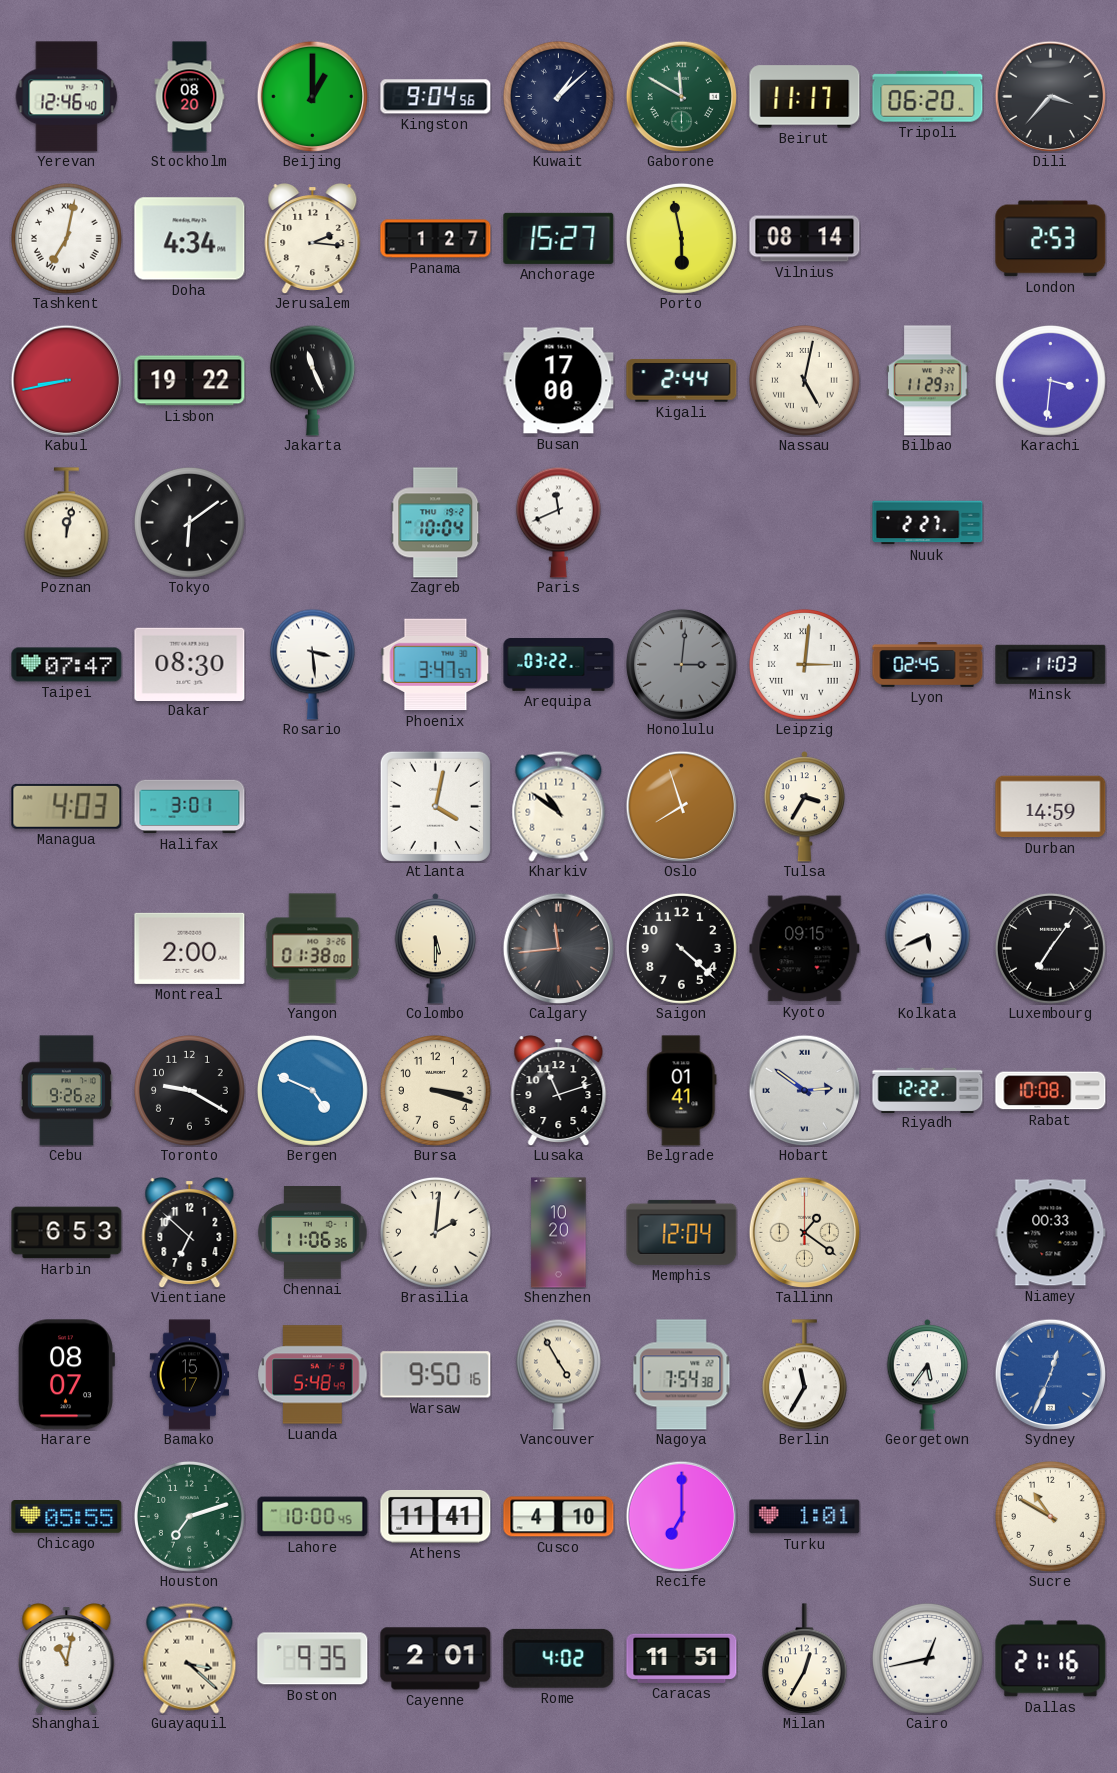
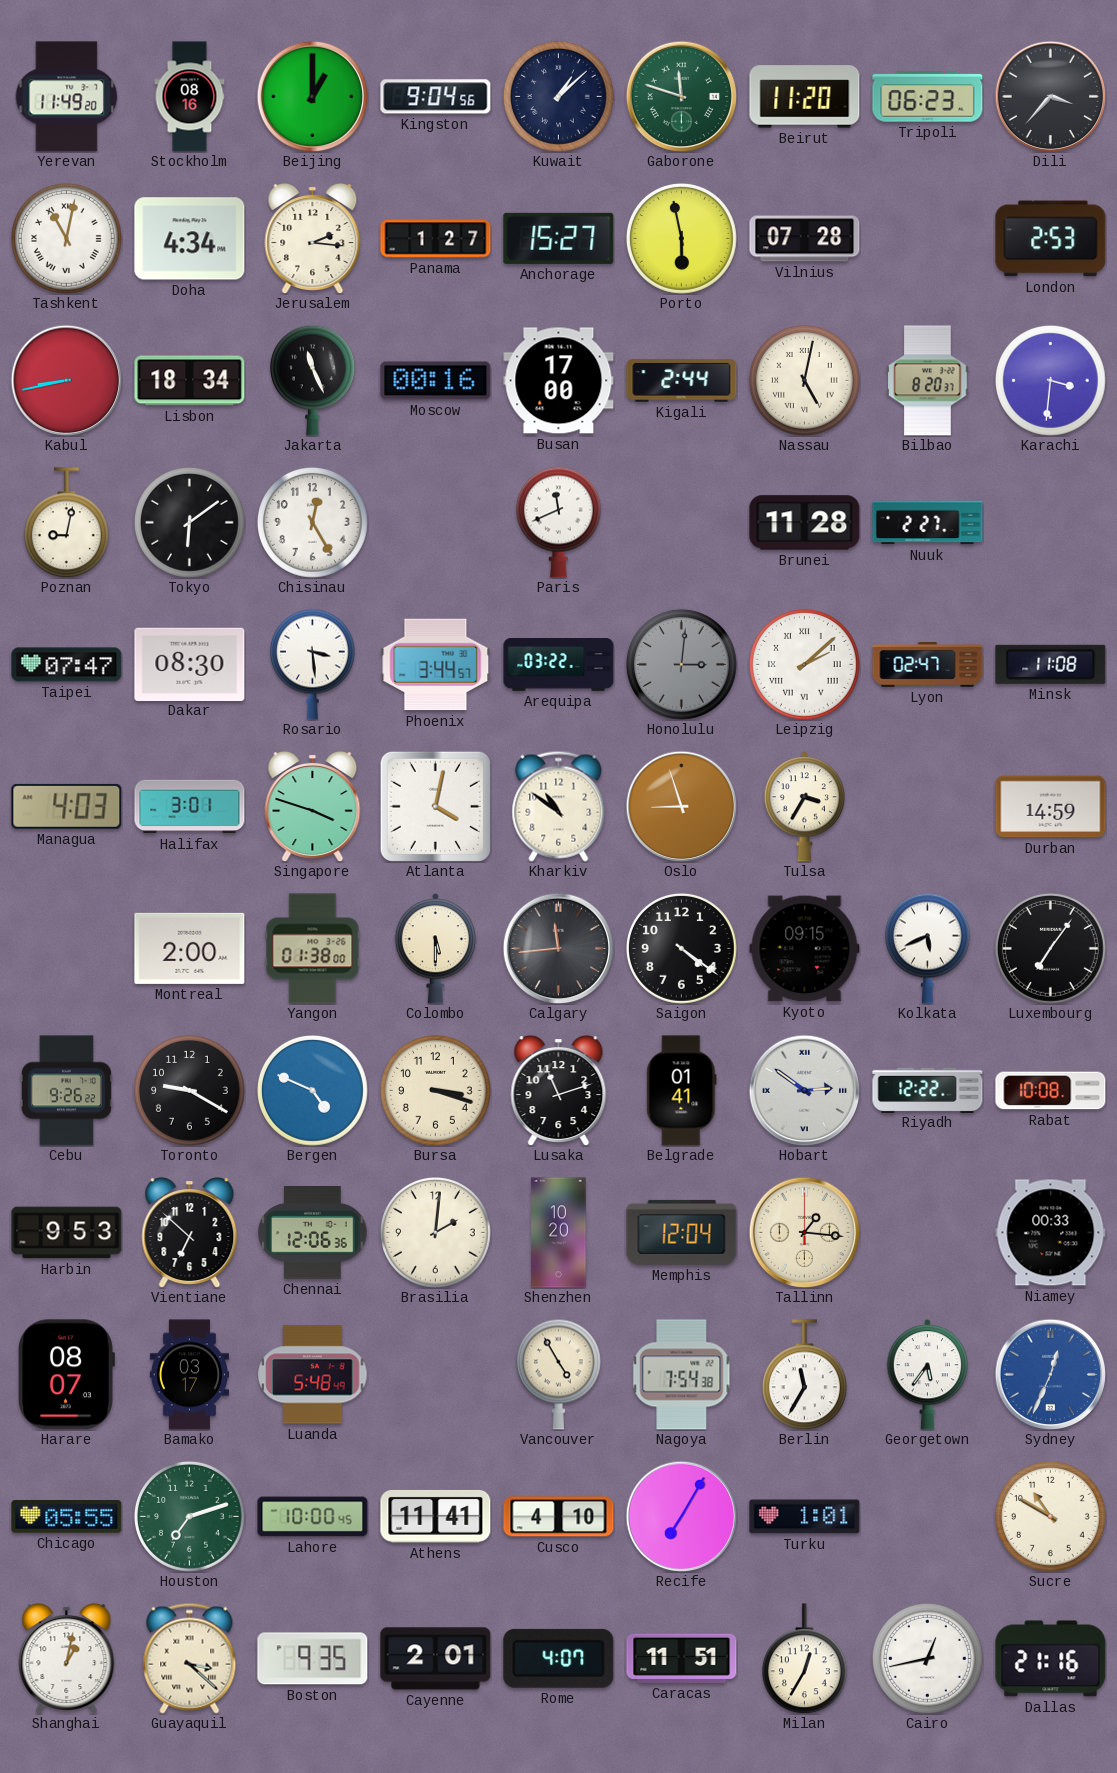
Yerevan: 12:46 -> 11:49
Stockholm: 08:20 -> 08:16
Gaborone: 11:50 -> 11:48
Beirut: 11:17 -> 11:20
Tripoli: 06:20 -> 06:23
Tashkent: 7:02 -> 11:02
Vilnius: 08:14 -> 07:28
Lisbon: 19:22 -> 18:34
Moscow: none -> 00:16
Bilbao: 11:29 -> 8:20
Poznan: 12:02 -> 9:02
Chisinau: none -> 12:25
Zagreb: 10:04 -> none
Brunei: none -> 11:28
Phoenix: 3:47 -> 3:44
Leipzig: 3:01 -> 2:08
Lyon: 02:45 -> 02:47
Minsk: 11:03 -> 11:08
Singapore: none -> 3:48
Oslo: 7:57 -> 8:57
Saigon: 4:22 -> 4:21
Harbin: 6:53 -> 9:53
Chennai: 11:06 -> 12:06
Tallinn: 1:21 -> 1:16
Bamako: 15:17 -> 03:17
Warsaw: 9:50 -> none
Recife: 7:00 -> 7:05
Shanghai: 11:02 -> 1:02
Rome: 4:02 -> 4:07
